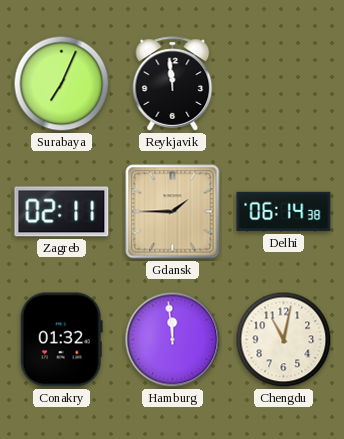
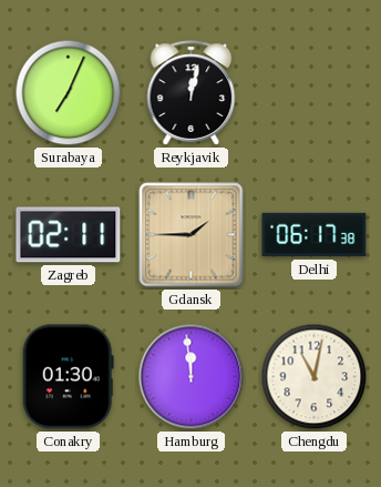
Reykjavik: 11:59 -> 12:02
Delhi: 06:14 -> 06:17
Conakry: 01:32 -> 01:30
